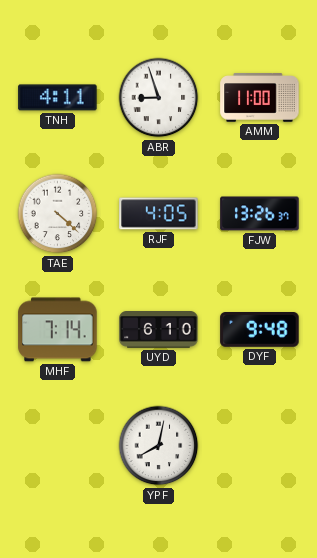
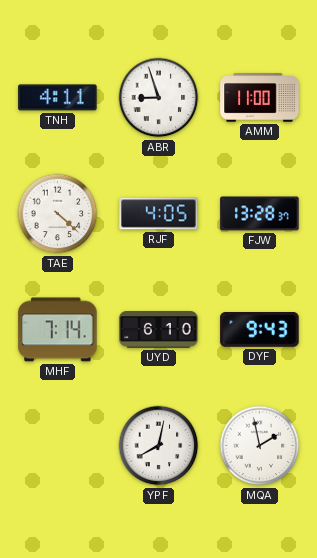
FJW: 13:26 -> 13:28
DYF: 9:48 -> 9:43
MQA: none -> 1:58
